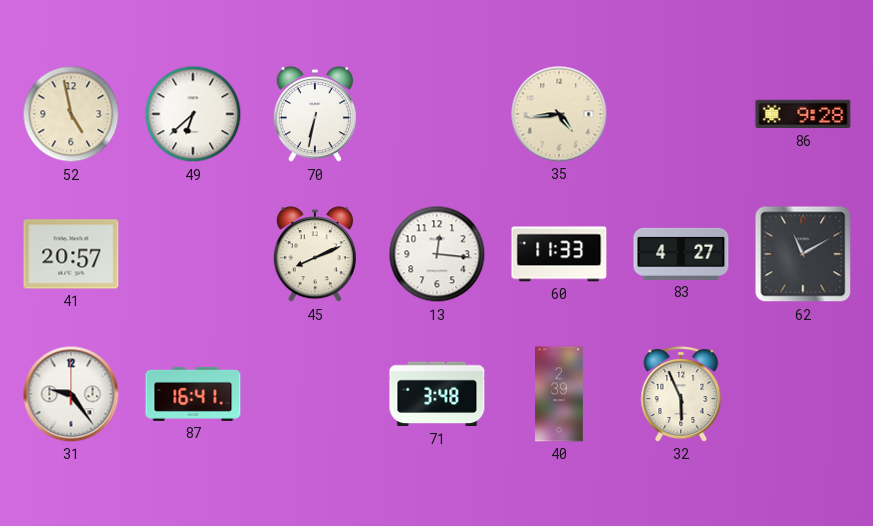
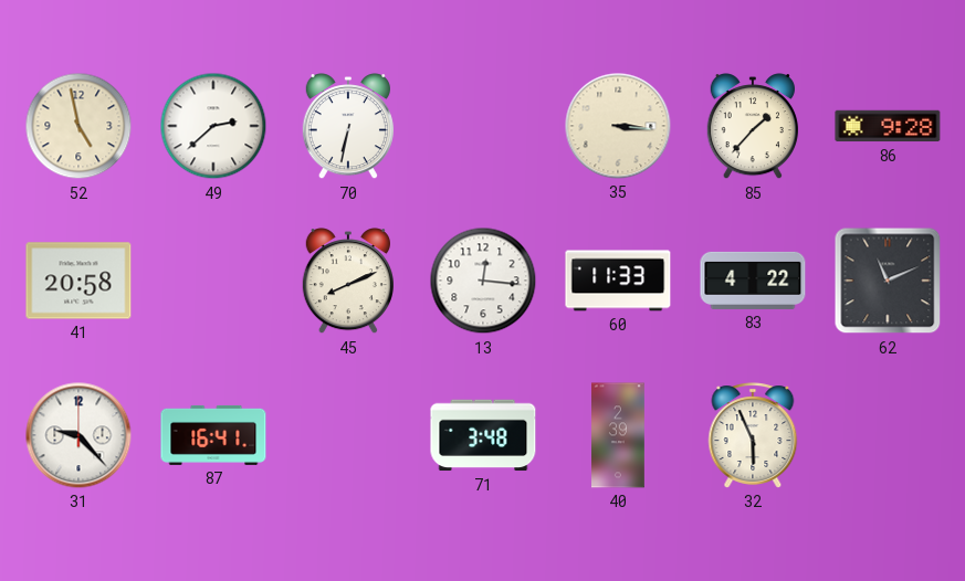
49: 6:38 -> 2:38
35: 4:44 -> 3:16
85: none -> 1:37
41: 20:57 -> 20:58
83: 4:27 -> 4:22
62: 11:10 -> 11:11
31: 9:24 -> 9:23
